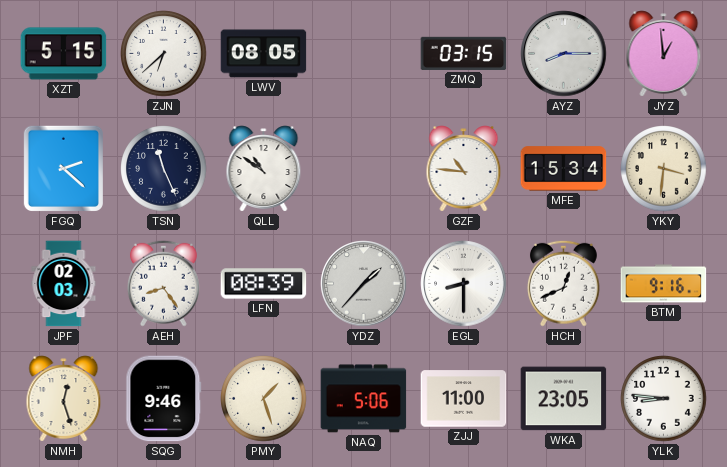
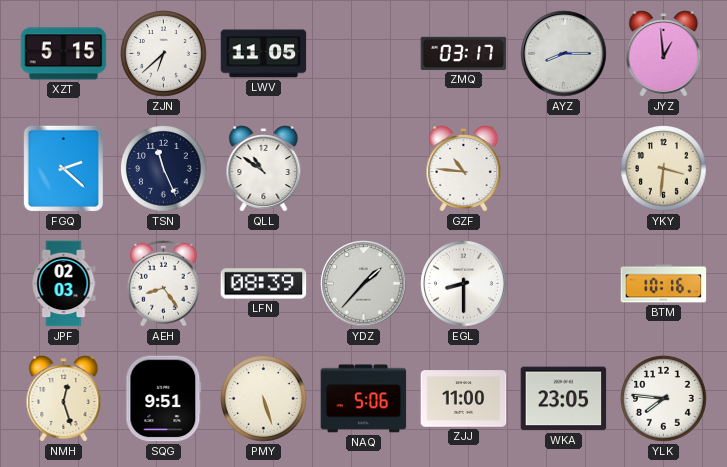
LWV: 08:05 -> 11:05
ZMQ: 03:15 -> 03:17
MFE: 15:34 -> none
HCH: 12:41 -> none
BTM: 9:16 -> 10:16
SQG: 9:46 -> 9:51
PMY: 1:27 -> 5:27
YLK: 8:46 -> 7:46
